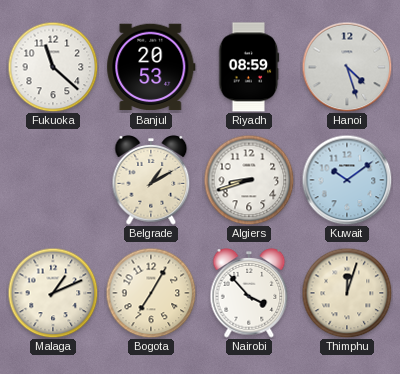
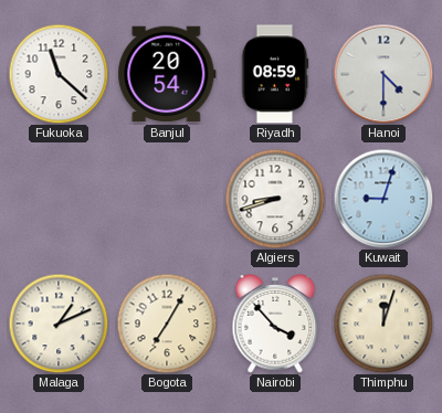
Banjul: 20:53 -> 20:54
Hanoi: 4:27 -> 4:30
Belgrade: 1:10 -> none
Kuwait: 10:09 -> 9:03
